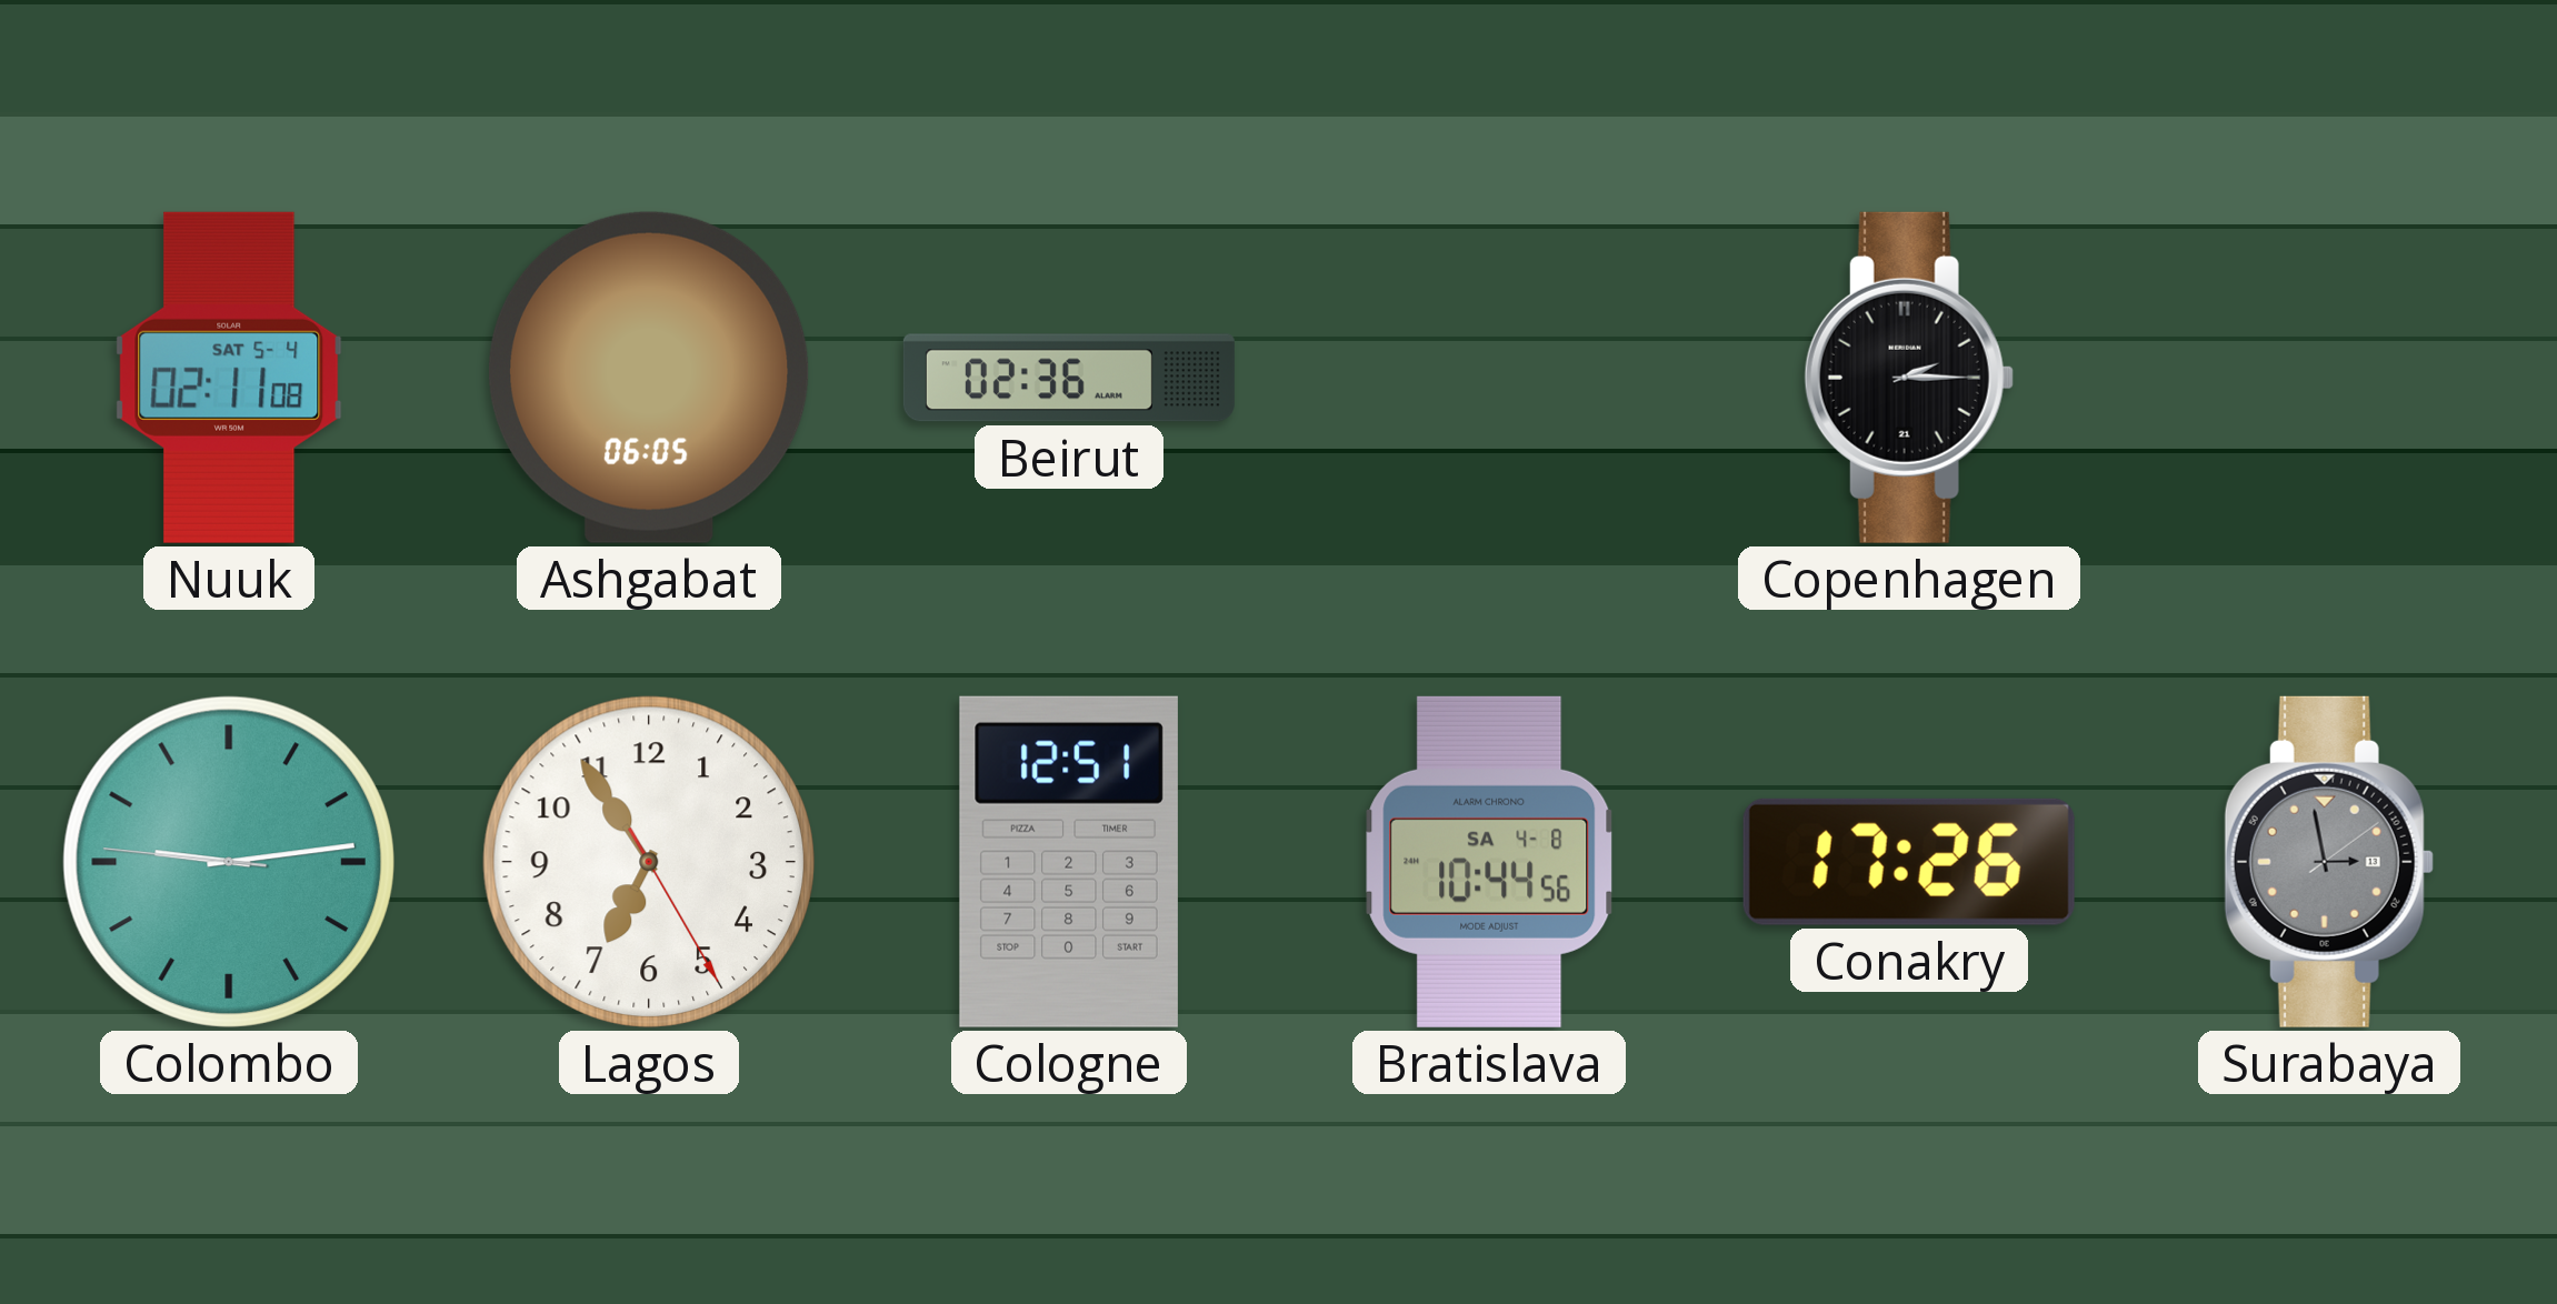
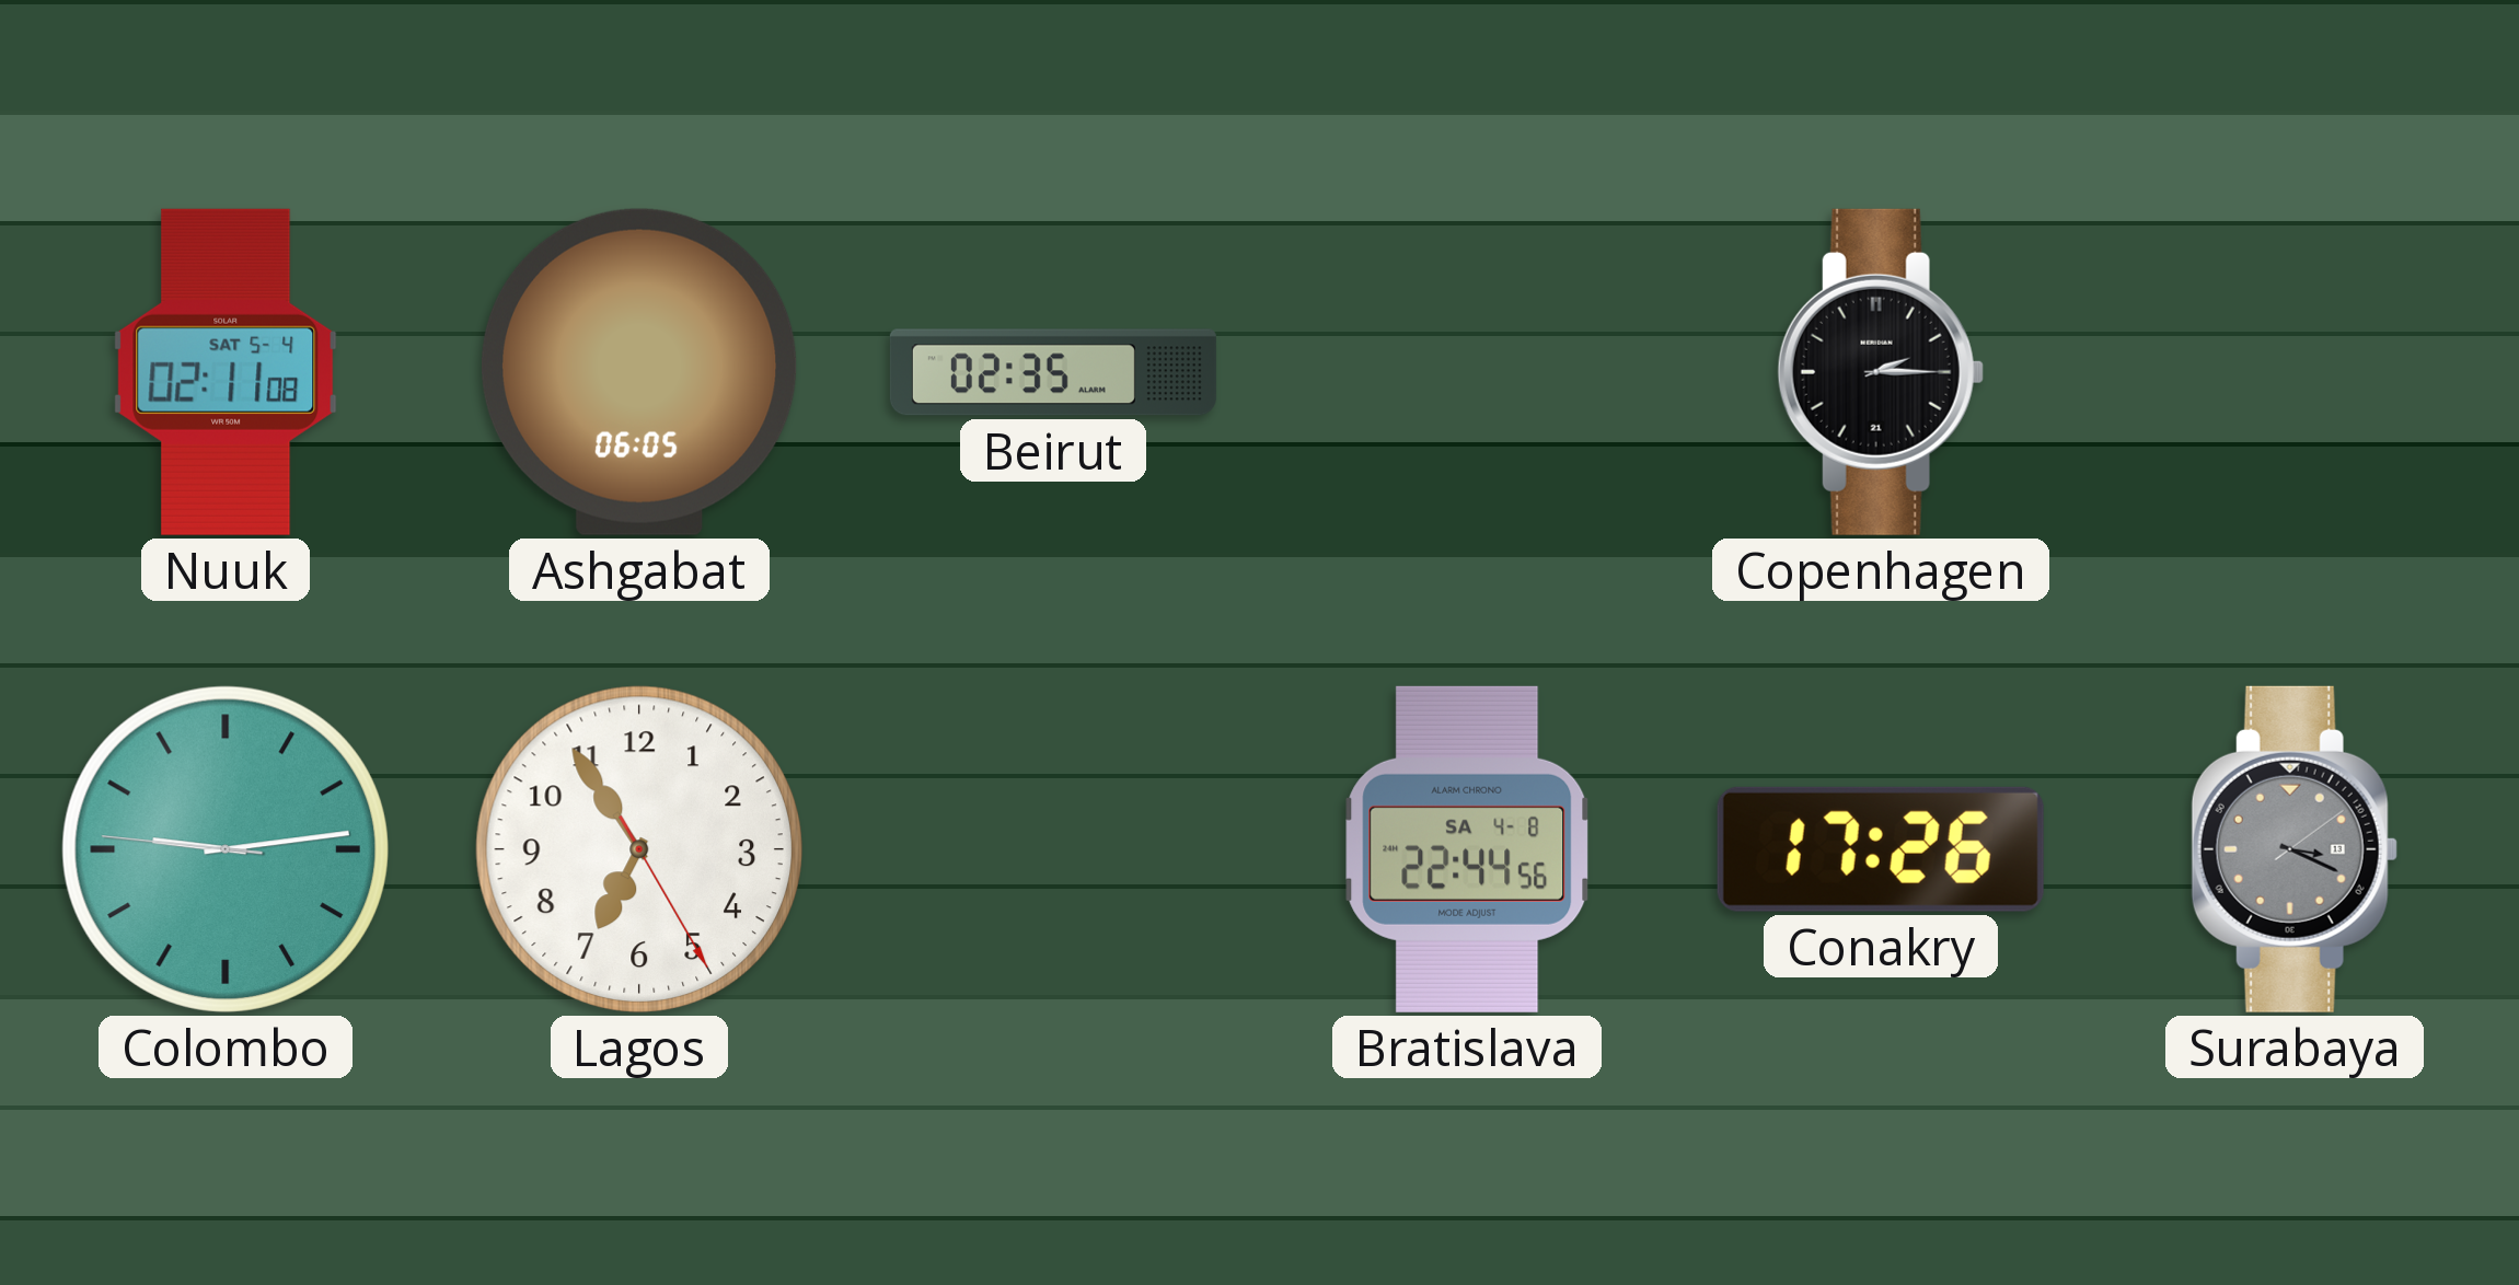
Beirut: 02:36 -> 02:35
Cologne: 12:51 -> none
Bratislava: 10:44 -> 22:44
Surabaya: 2:58 -> 3:19
